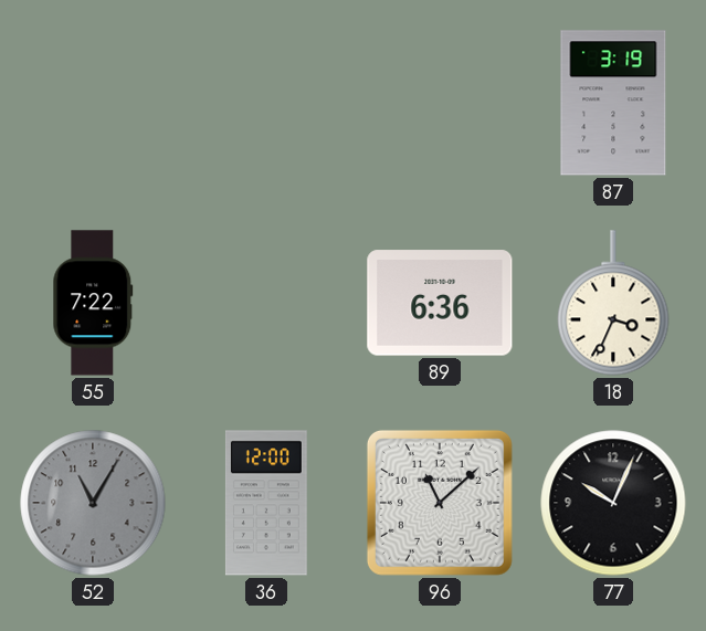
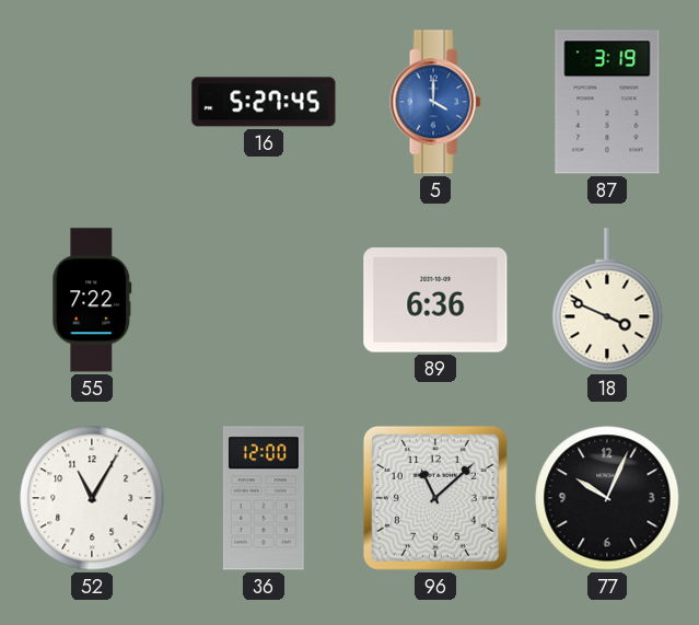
16: none -> 5:27
5: none -> 4:00
18: 3:34 -> 3:49
52 dial: grey -> white
